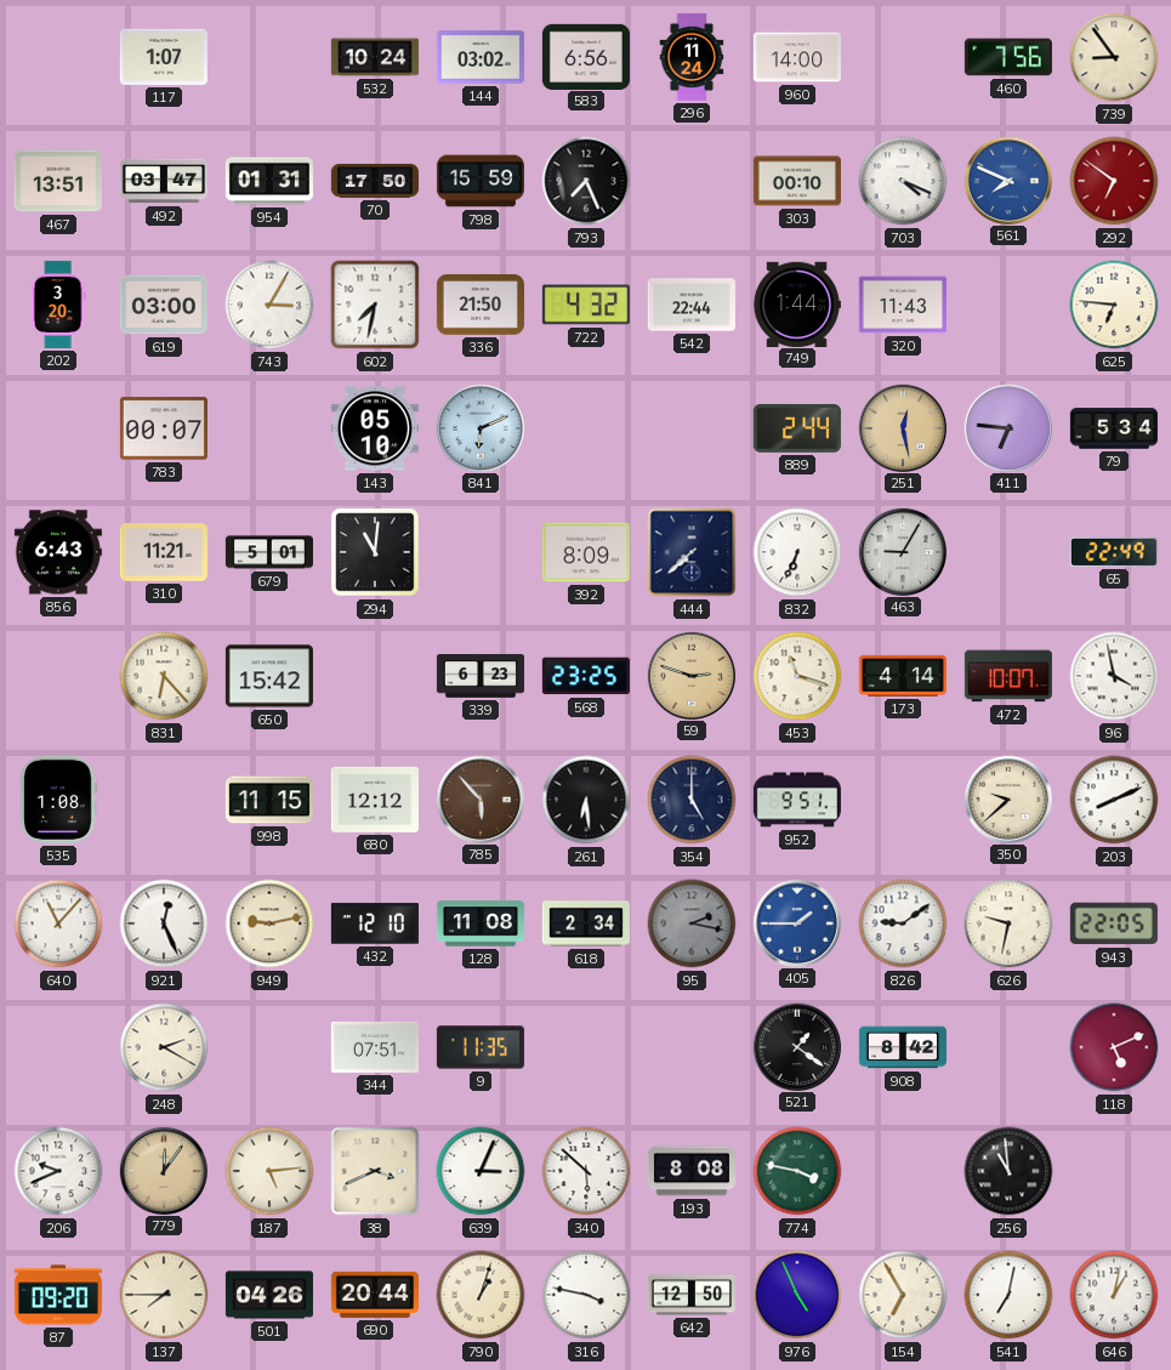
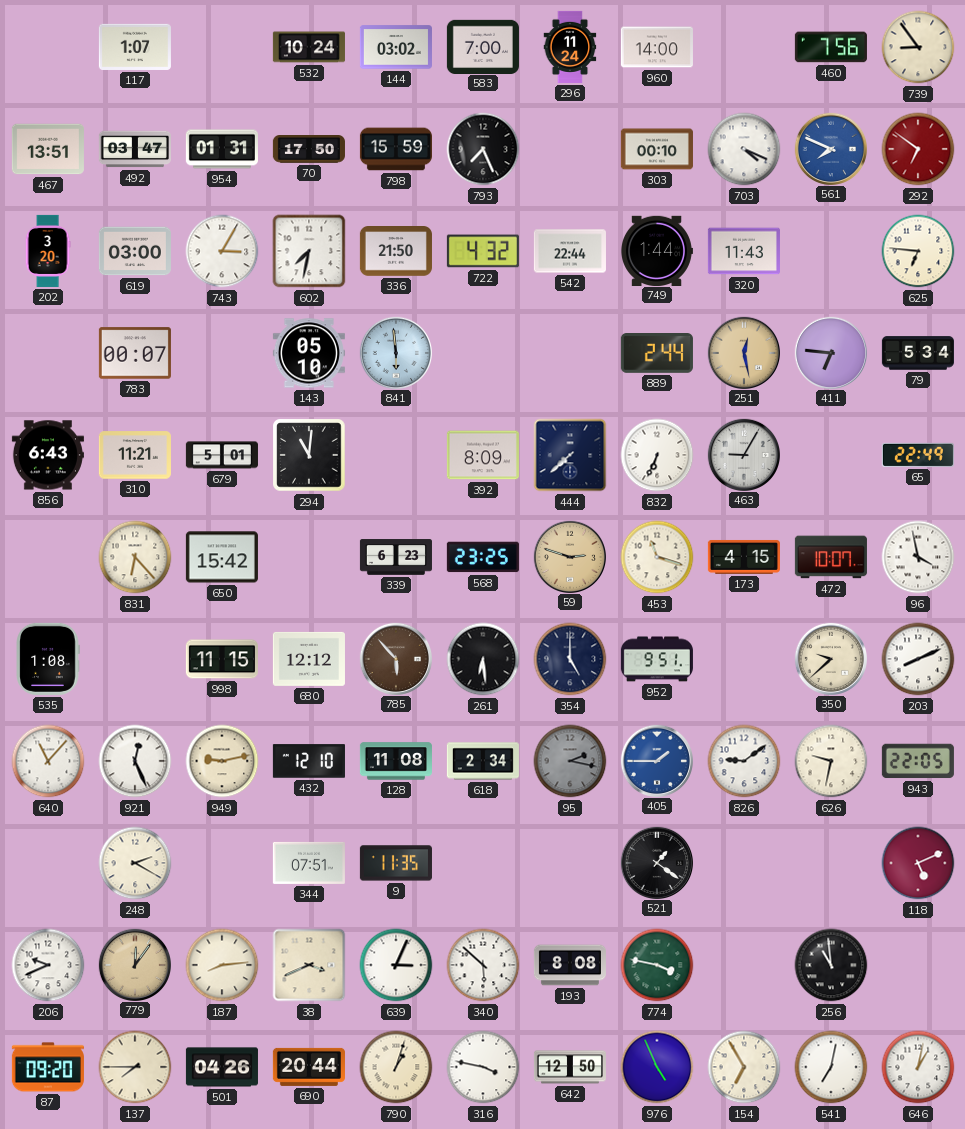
583: 6:56 -> 7:00
841: 6:11 -> 5:59
173: 4:14 -> 4:15
908: 8:42 -> none
187: 5:14 -> 8:14
